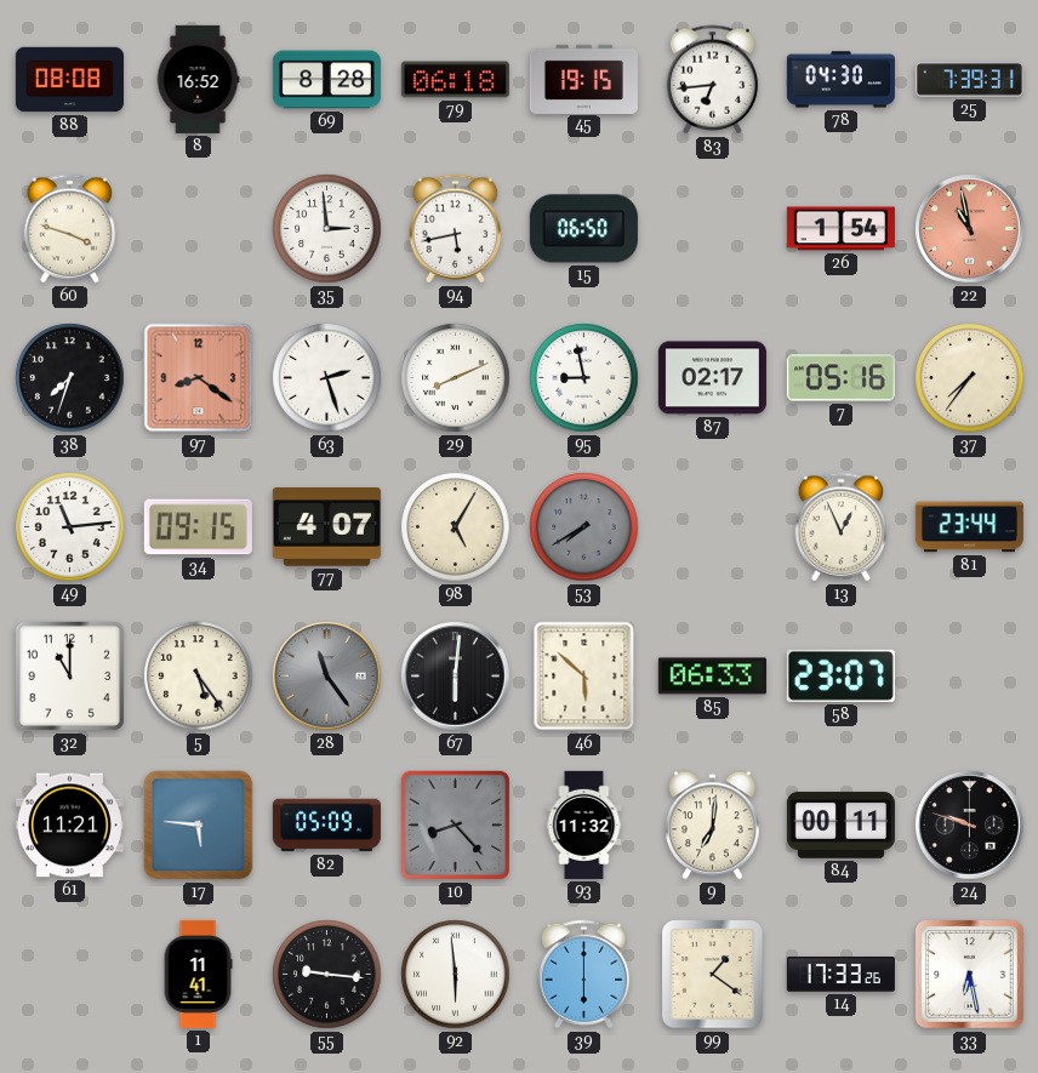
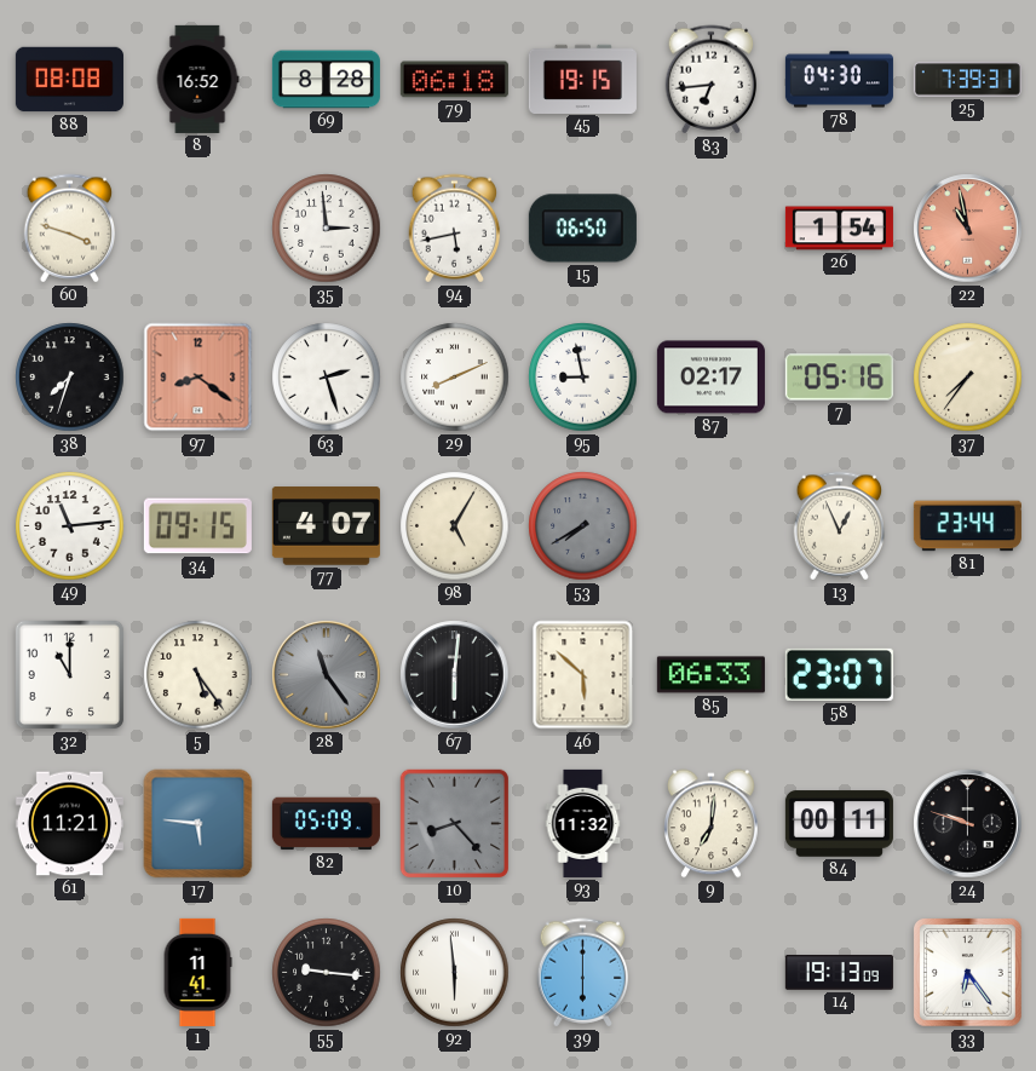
99: 1:21 -> none
14: 17:33 -> 19:13
33: 6:28 -> 6:24
